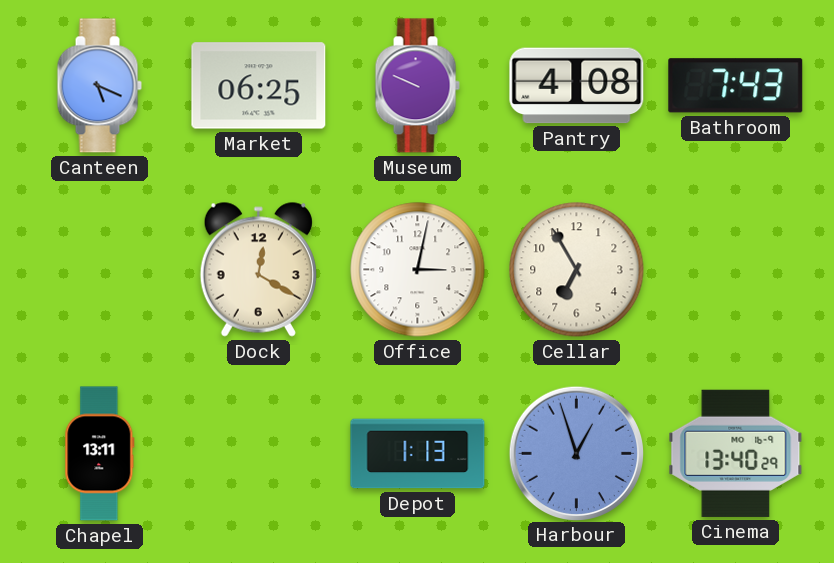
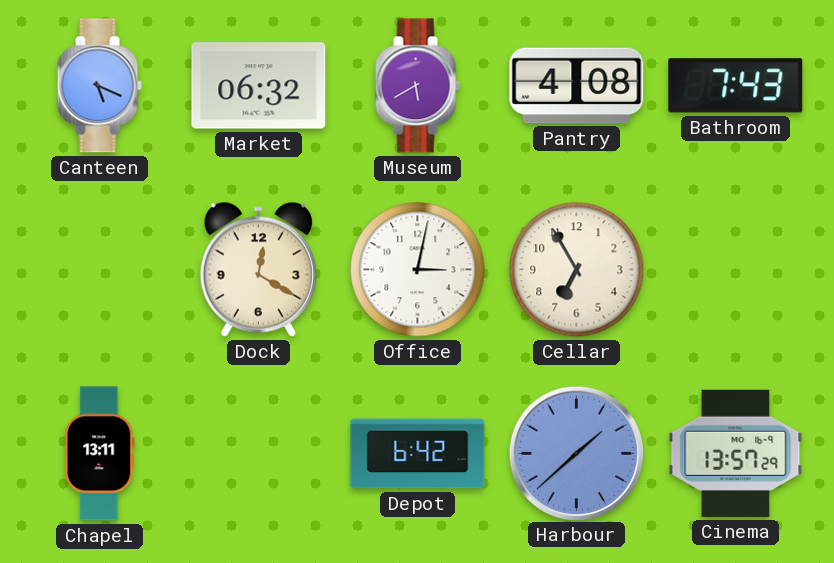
Market: 06:25 -> 06:32
Museum: 9:49 -> 5:40
Depot: 1:13 -> 6:42
Harbour: 12:57 -> 1:38
Cinema: 13:40 -> 13:57
